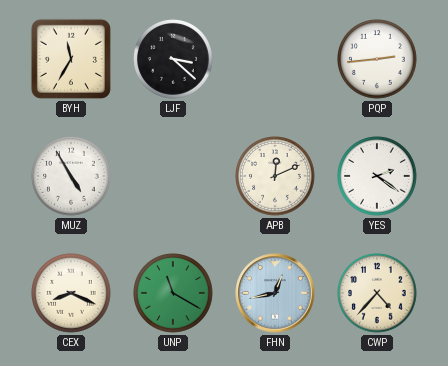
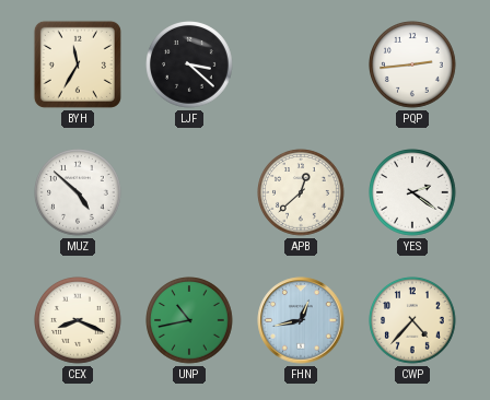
MUZ: 4:55 -> 4:52
APB: 12:11 -> 12:38
UNP: 11:20 -> 10:43
